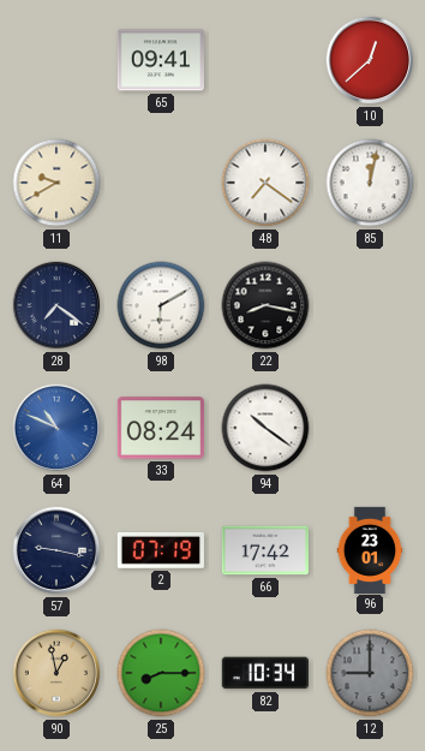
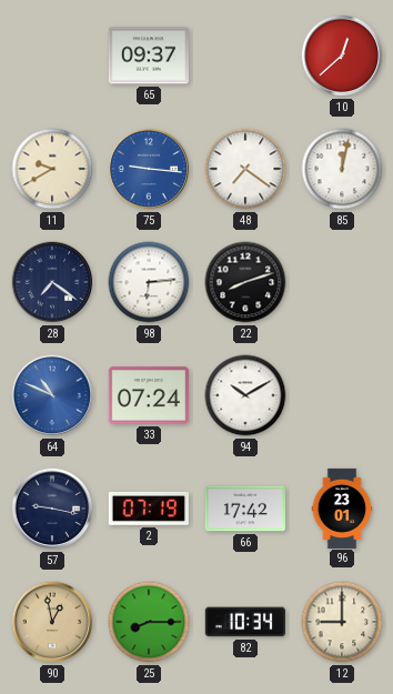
65: 09:41 -> 09:37
75: none -> 9:16
98: 6:10 -> 6:14
22: 8:17 -> 8:12
33: 08:24 -> 07:24
94: 10:21 -> 10:10
12 dial: grey -> cream
